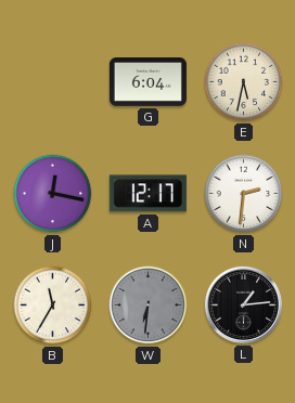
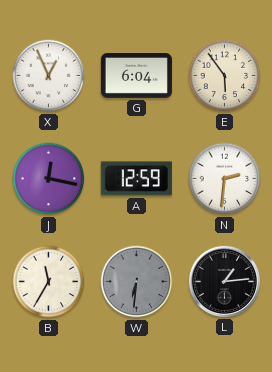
X: none -> 12:56
E: 5:32 -> 5:54
A: 12:17 -> 12:59
